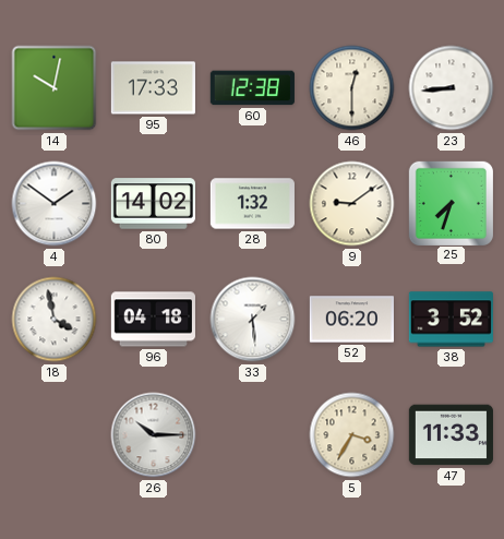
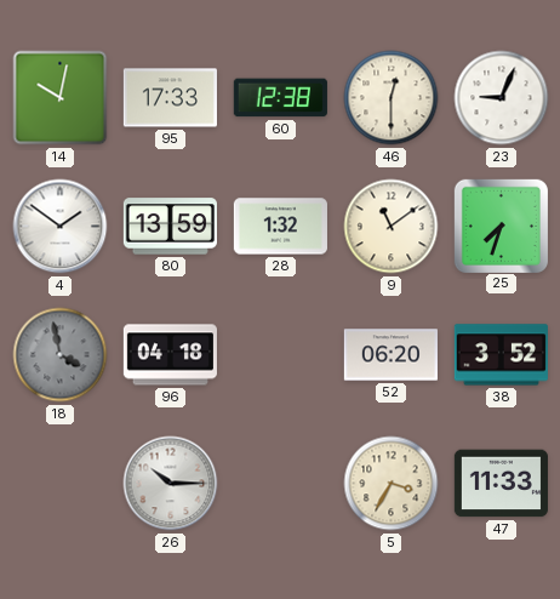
23: 8:44 -> 9:04
80: 14:02 -> 13:59
9: 9:09 -> 11:09
18 dial: white -> grey
33: 1:29 -> none
